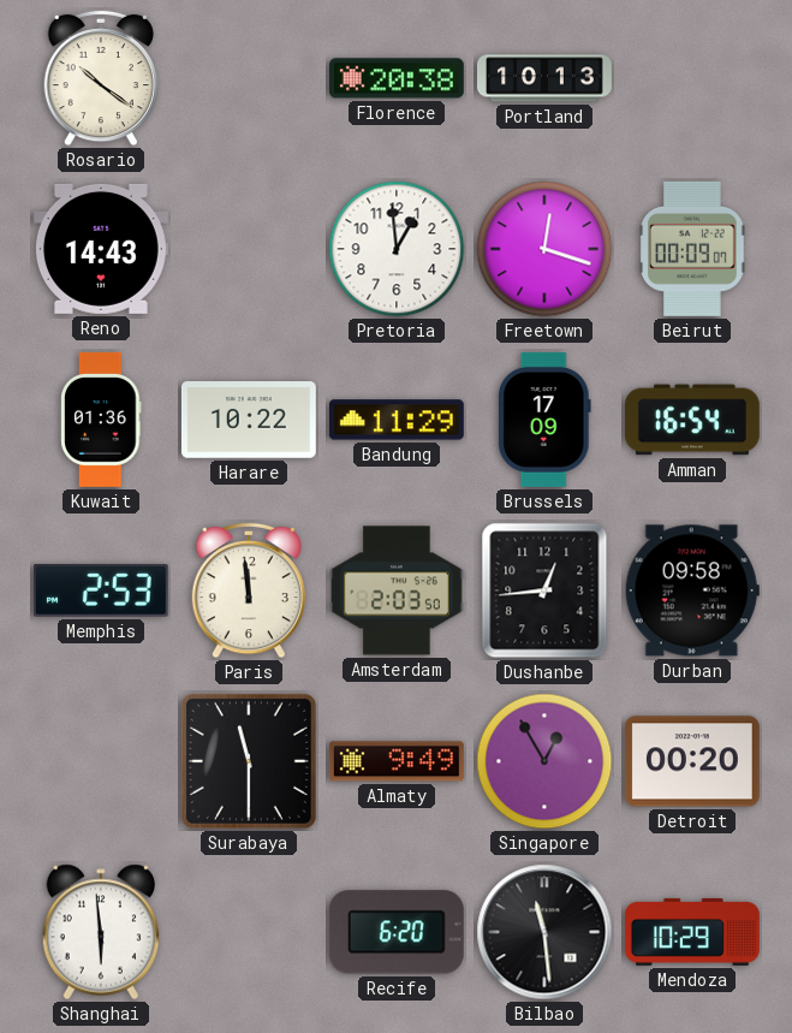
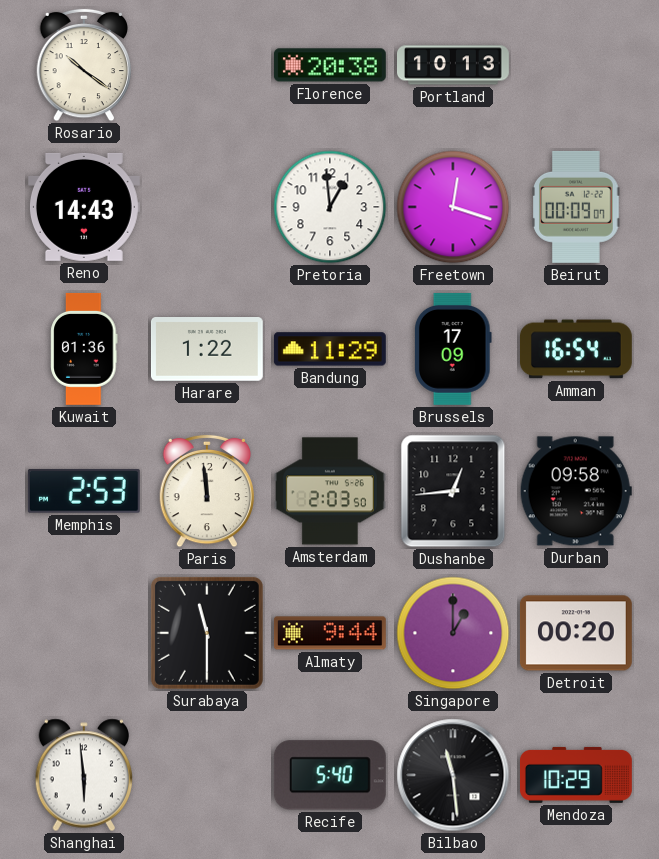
Harare: 10:22 -> 1:22
Almaty: 9:49 -> 9:44
Singapore: 12:55 -> 1:00
Recife: 6:20 -> 5:40
